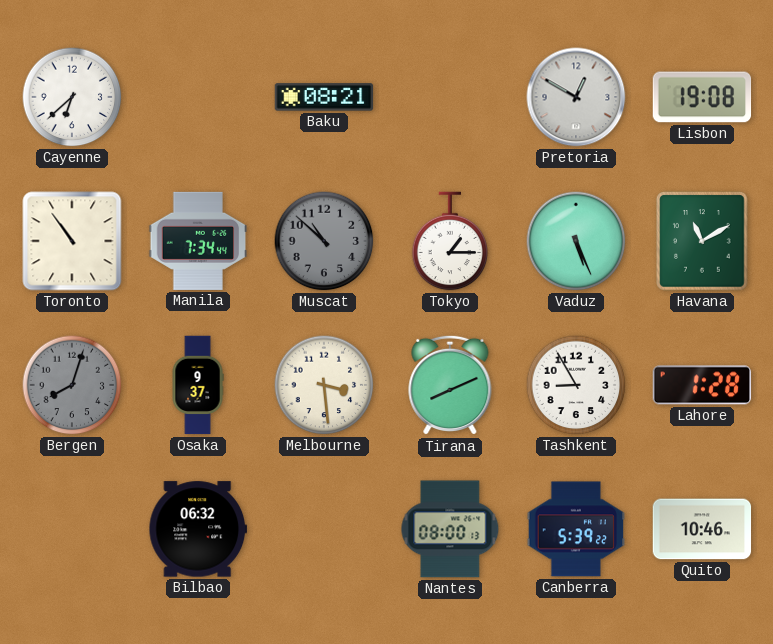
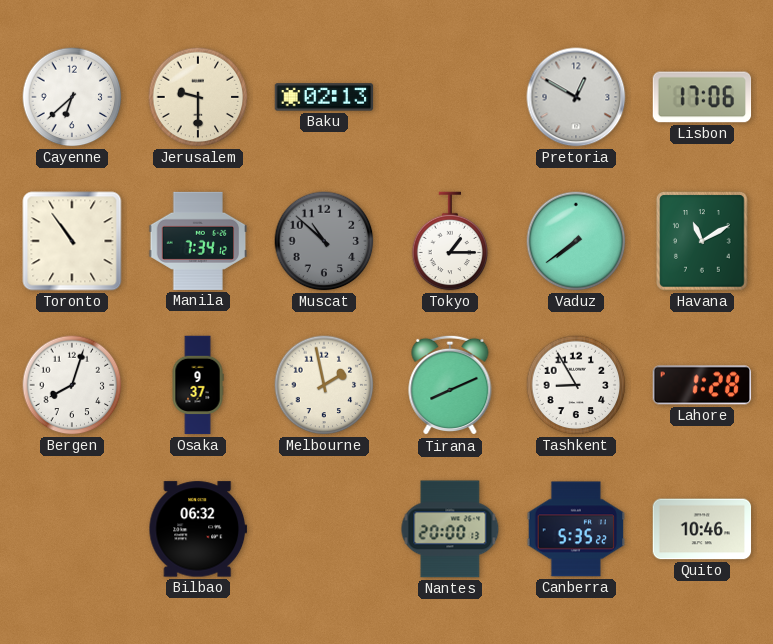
Jerusalem: none -> 9:30
Baku: 08:21 -> 02:13
Lisbon: 19:08 -> 17:06
Manila: 7:34:44 -> 7:34:12
Vaduz: 5:26 -> 7:39
Bergen dial: grey -> white
Melbourne: 3:29 -> 1:58
Nantes: 08:00 -> 20:00
Canberra: 5:39 -> 5:35
